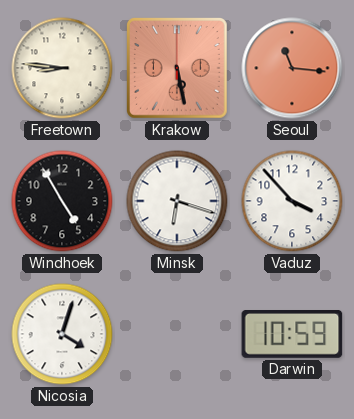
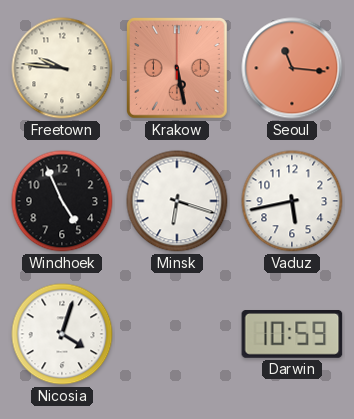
Freetown: 8:46 -> 9:46
Windhoek: 4:55 -> 4:56
Vaduz: 3:53 -> 5:43
